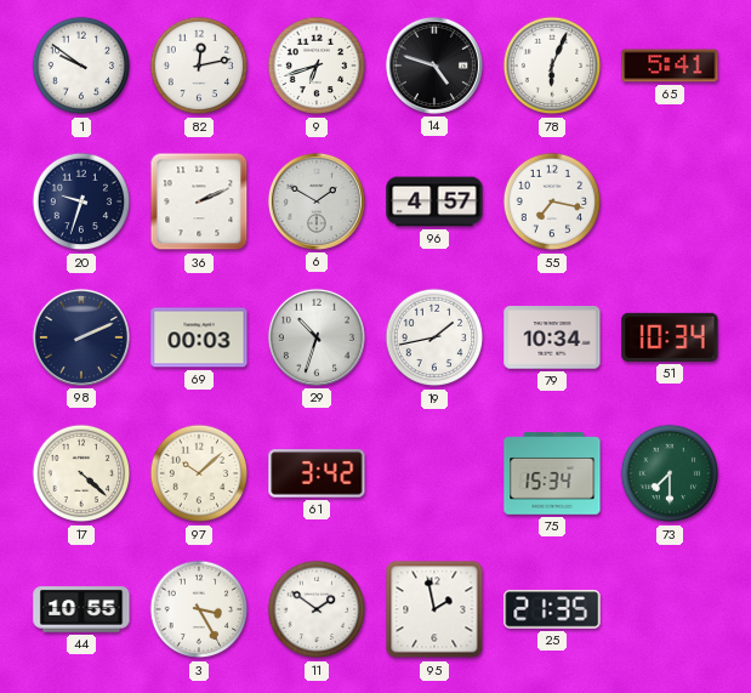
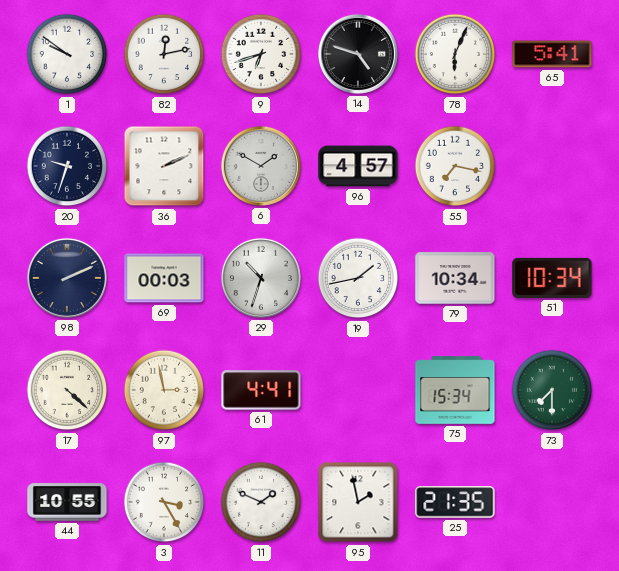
97: 10:08 -> 2:58
61: 3:42 -> 4:41
11: 1:51 -> 1:49
